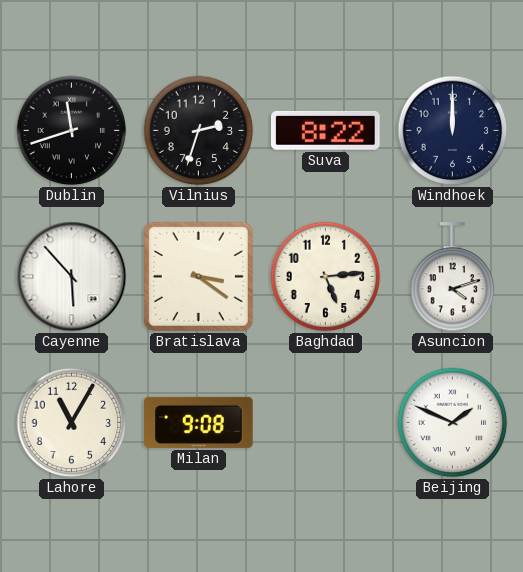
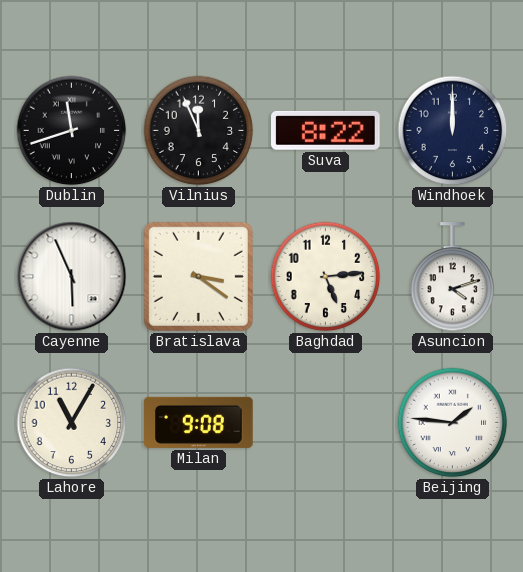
Vilnius: 2:33 -> 11:56
Cayenne: 5:53 -> 5:56
Beijing: 1:49 -> 1:46
